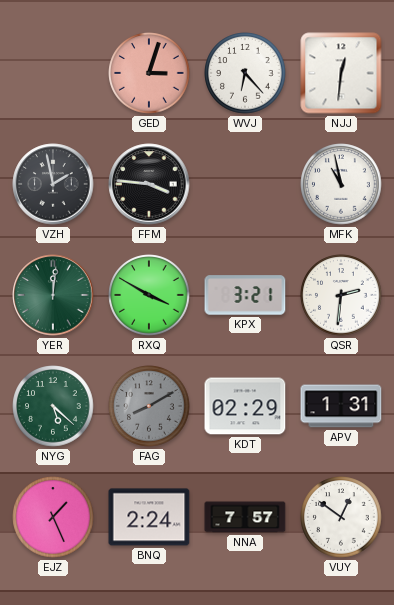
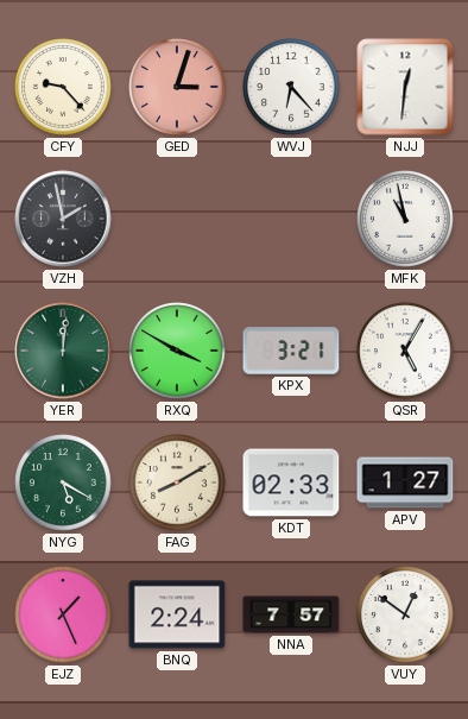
CFY: none -> 9:23
FFM: 3:46 -> none
QSR: 2:31 -> 5:05
NYG: 5:22 -> 5:20
FAG dial: grey -> cream
KDT: 02:29 -> 02:33
APV: 1:31 -> 1:27
